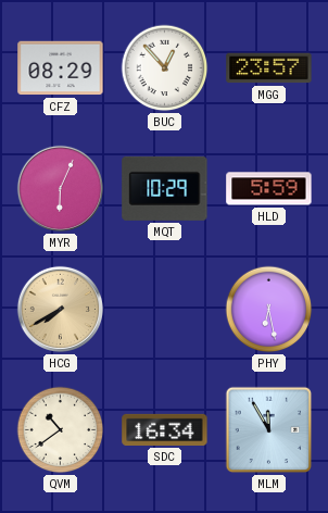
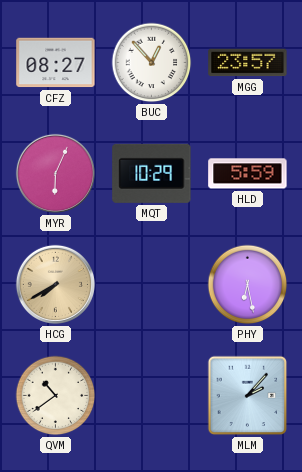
CFZ: 08:29 -> 08:27
SDC: 16:34 -> none
MLM: 11:55 -> 2:07
